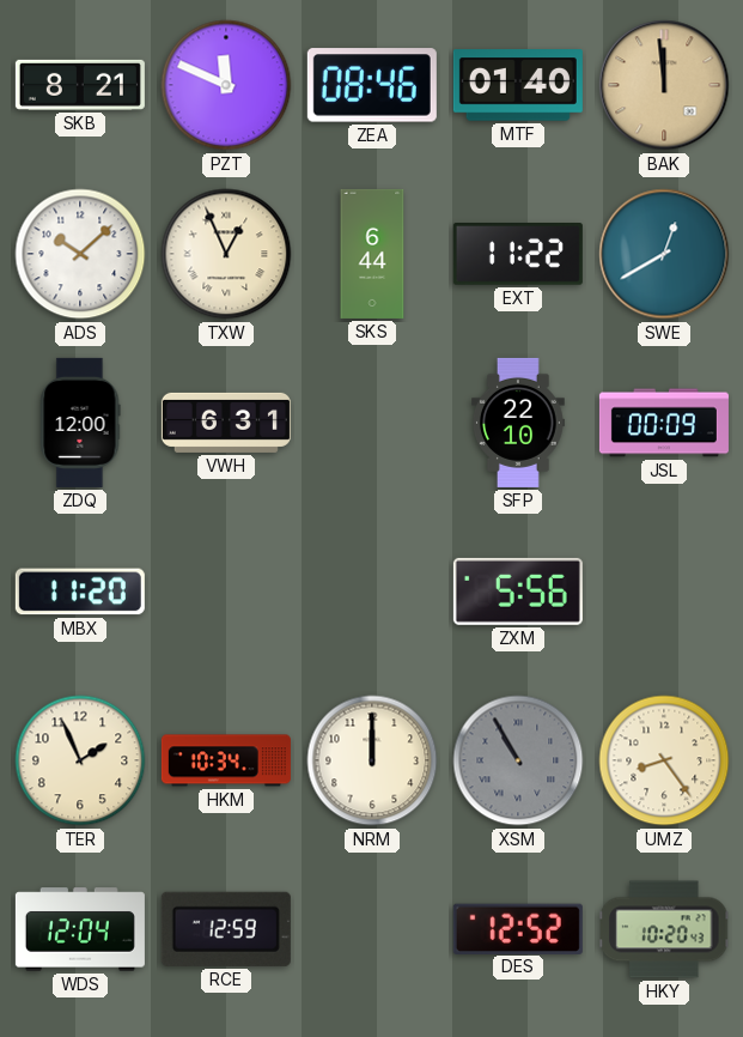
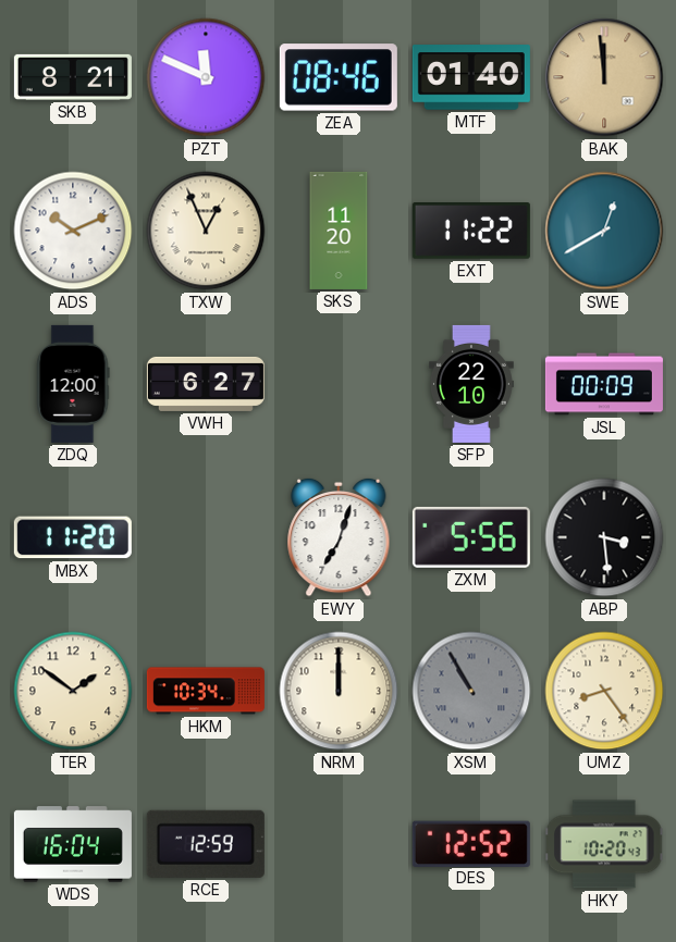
ADS: 10:08 -> 10:11
SKS: 6:44 -> 11:20
VWH: 6:31 -> 6:27
EWY: none -> 7:03
ABP: none -> 3:29
TER: 1:56 -> 1:51
WDS: 12:04 -> 16:04
